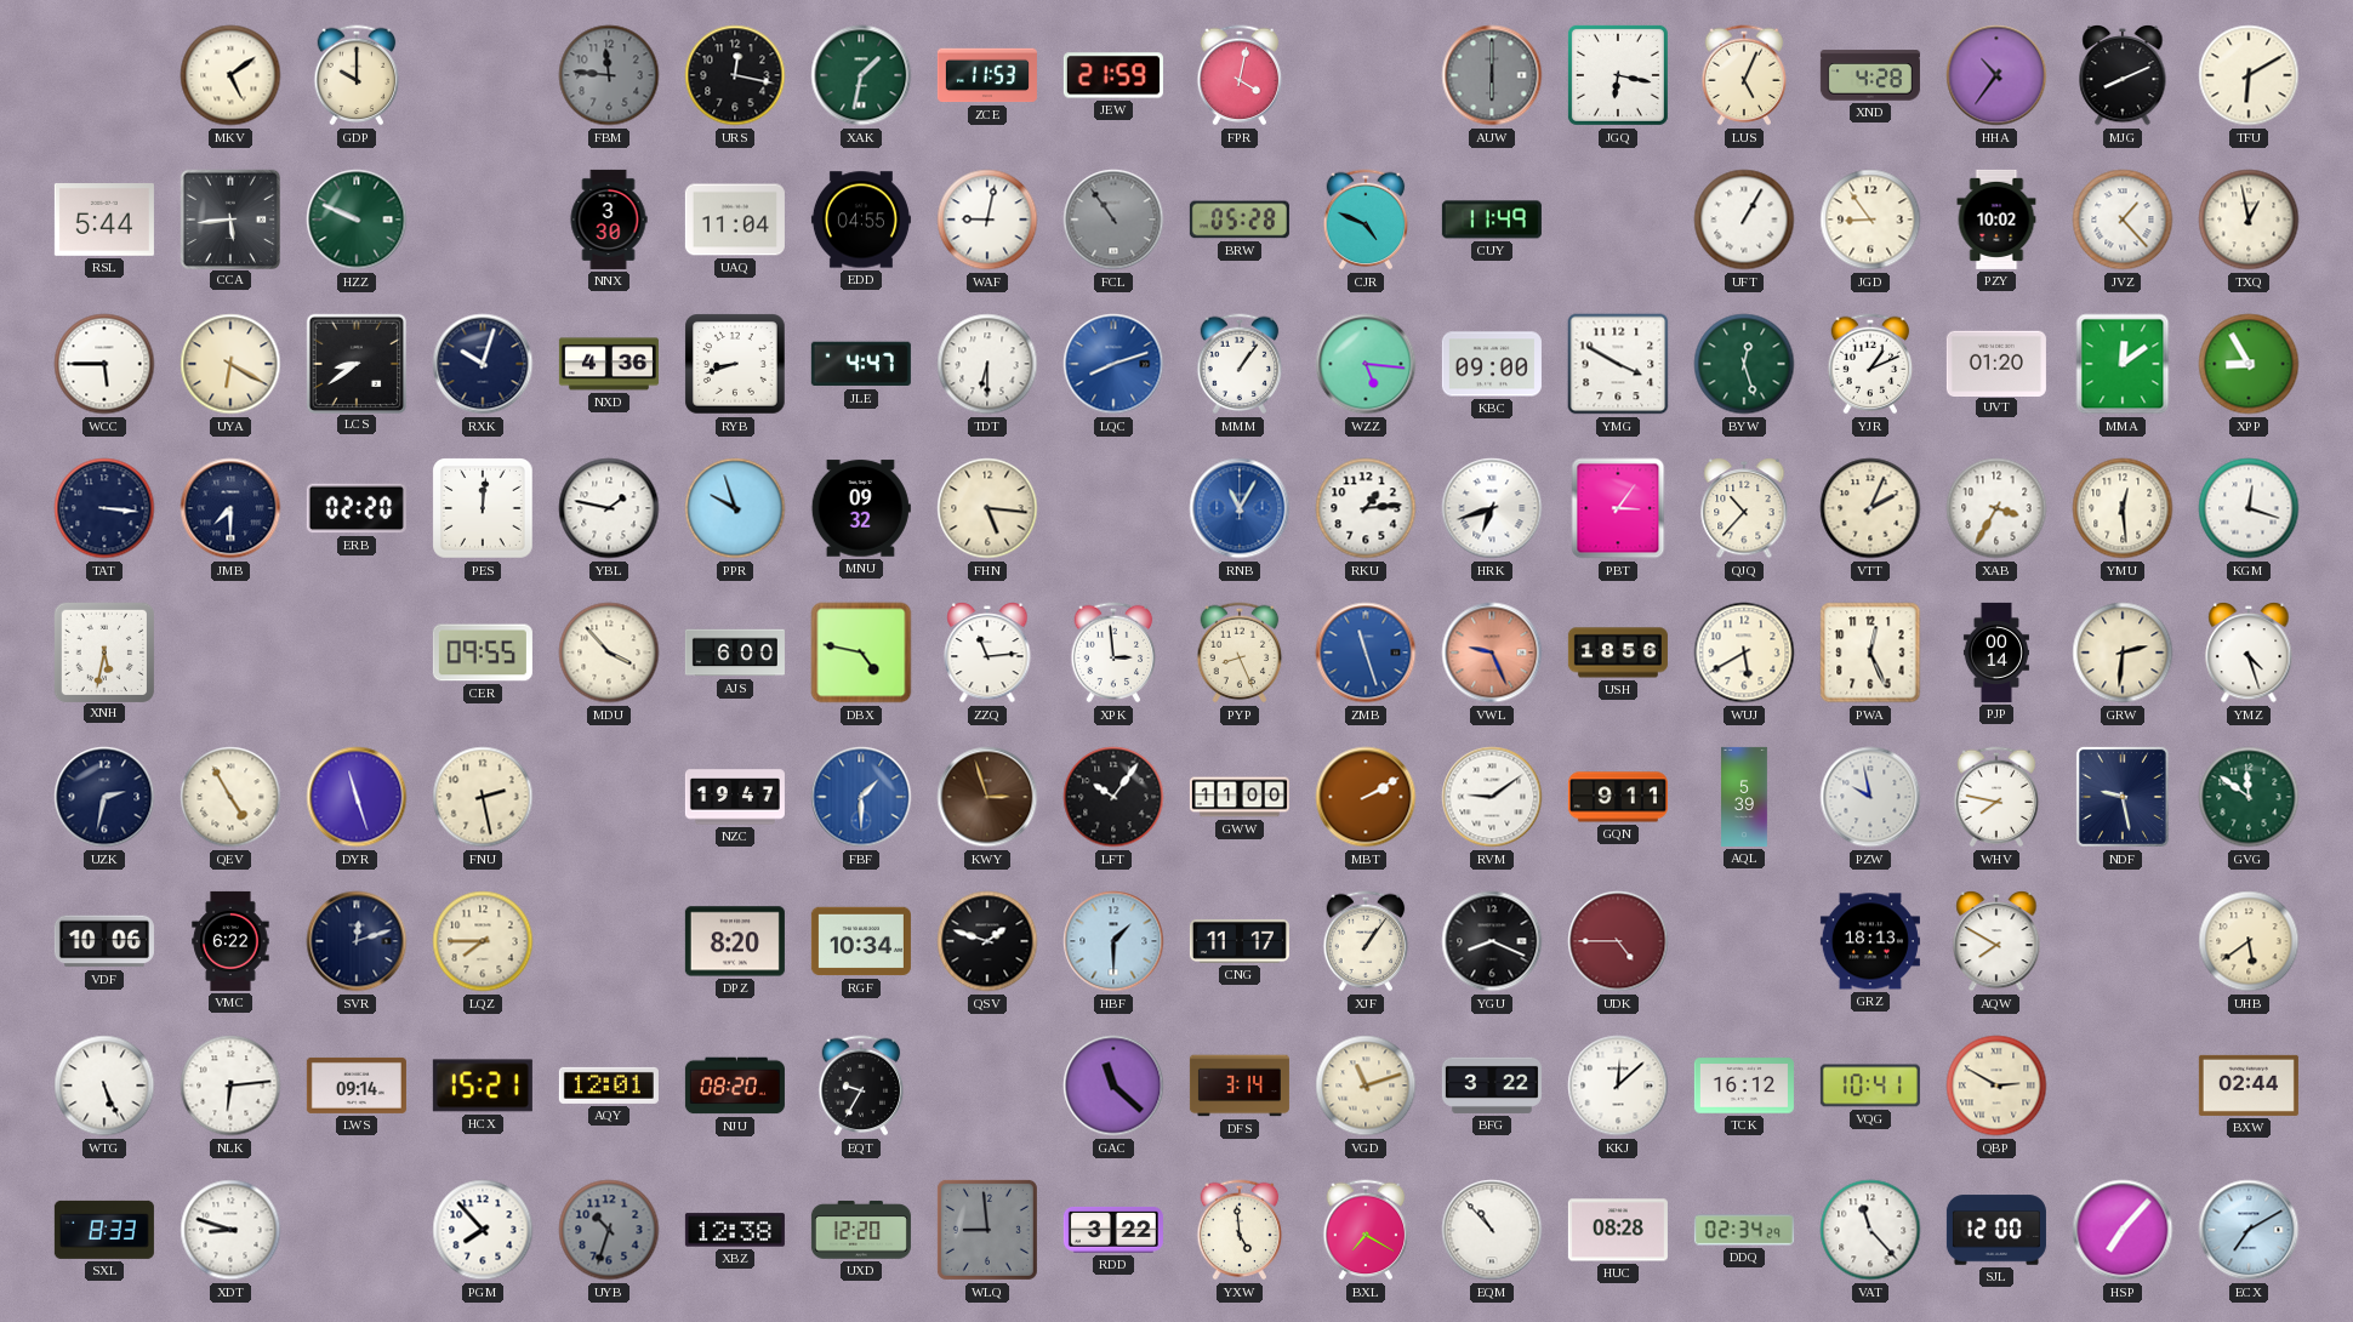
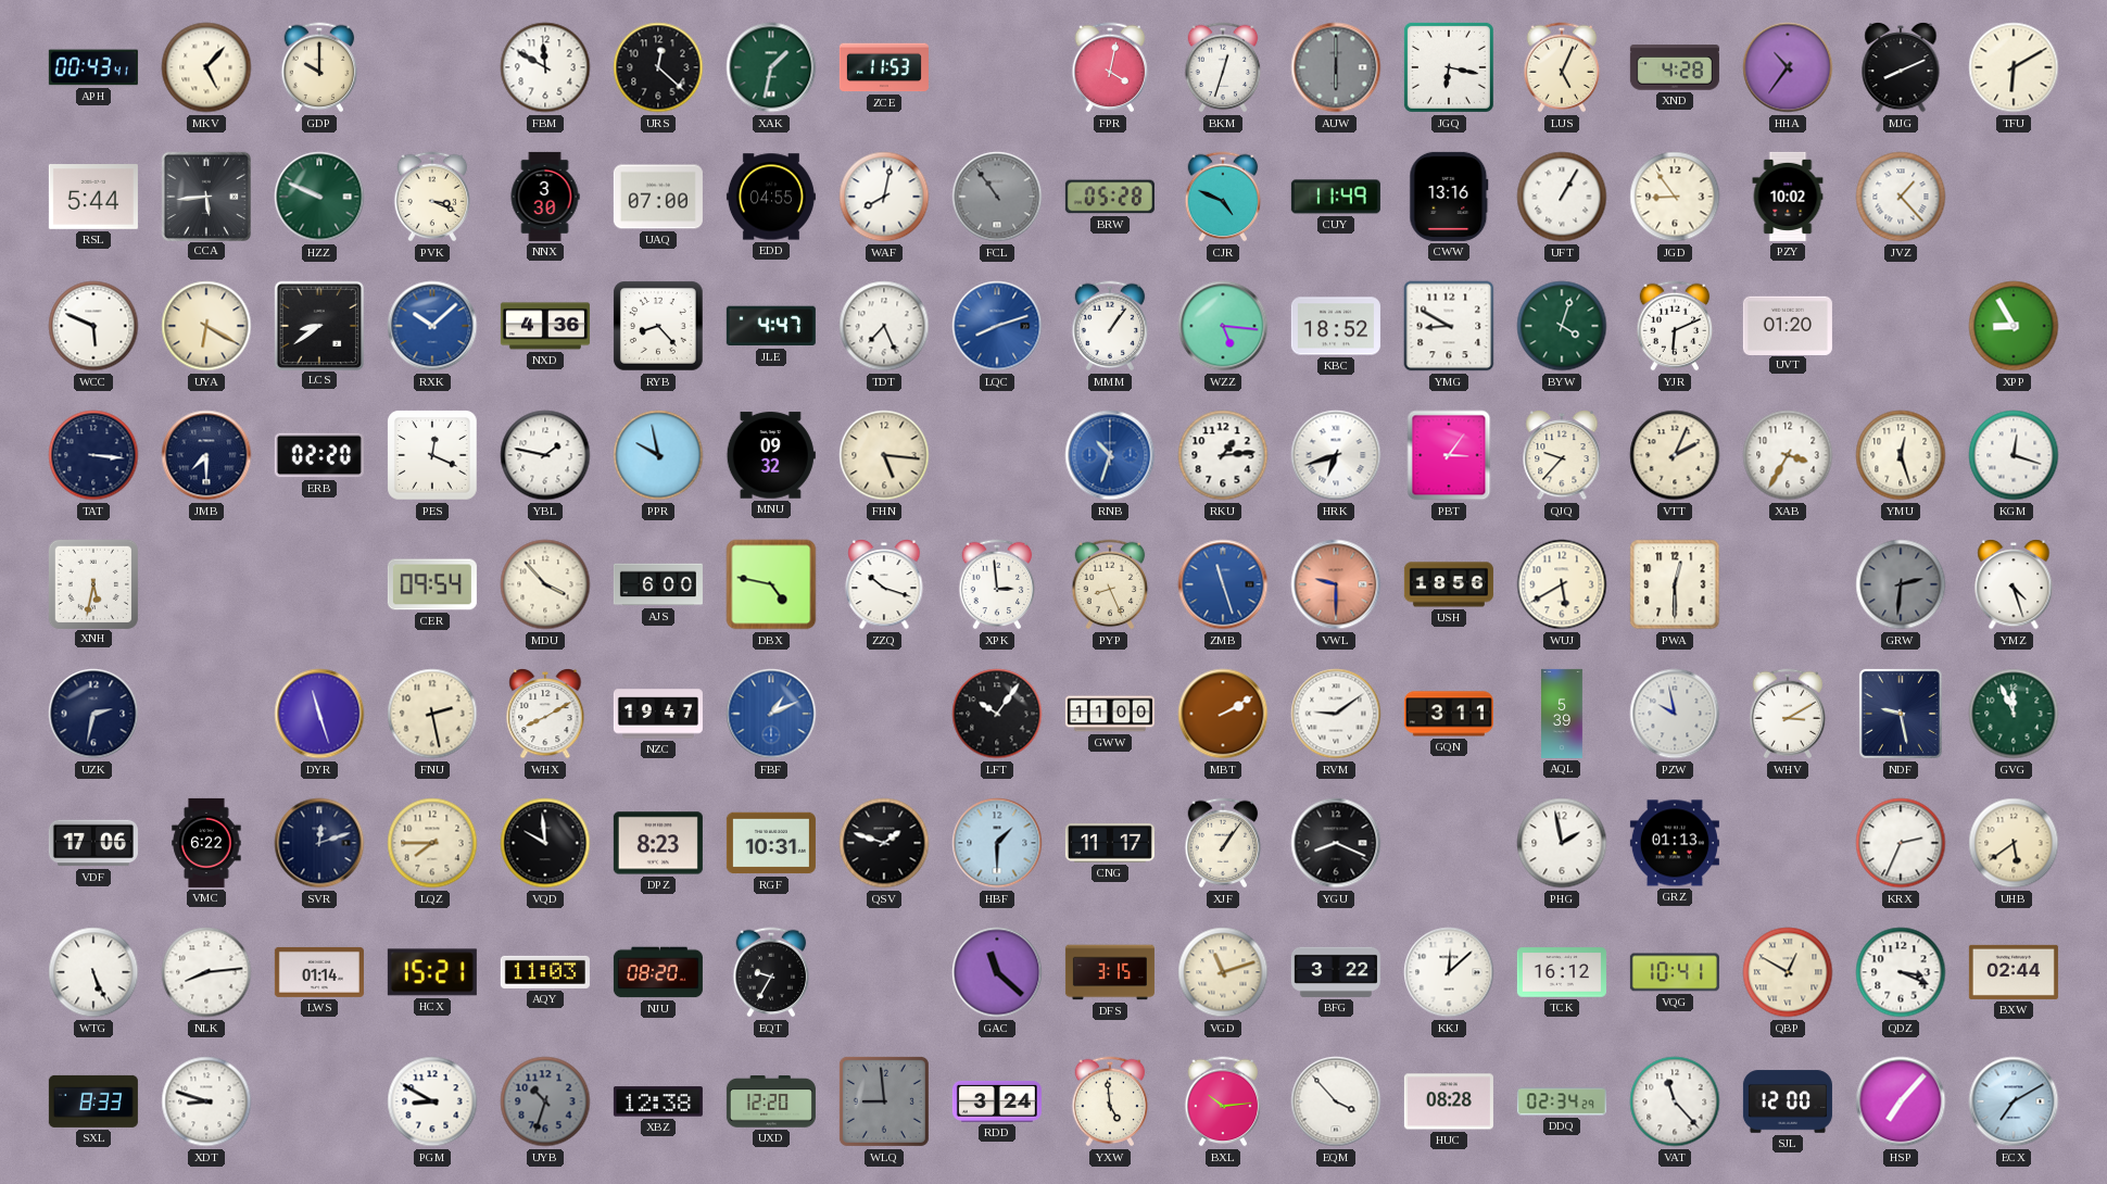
APH: none -> 00:43
MKV: 5:09 -> 5:07
FBM: 11:46 -> 11:50
FBM dial: grey -> white
URS: 12:17 -> 12:22
JEW: 21:59 -> none
BKM: none -> 12:33
PVK: none -> 3:19
UAQ: 11:04 -> 07:00
WAF: 9:02 -> 8:02
CWW: none -> 13:16
TXQ: 12:58 -> none
WCC: 5:45 -> 5:49
RXK: 10:03 -> 10:08
RXK dial: navy -> blue
RYB: 8:42 -> 8:23
TDT: 6:30 -> 7:26
KBC: 09:00 -> 18:52
YMG: 3:50 -> 8:50
BYW: 12:27 -> 4:03
YJR: 1:11 -> 6:11
MMA: 12:09 -> none
PES: 12:01 -> 12:19
PPR: 9:57 -> 9:58
RNB: 11:05 -> 10:33
QJQ: 10:37 -> 9:37
YMU: 12:29 -> 12:27
CER: 09:55 -> 09:54
ZZQ: 11:14 -> 10:18
VWL: 9:26 -> 9:30
PWA: 12:26 -> 12:30
PJP: 00:14 -> none
GRW dial: cream -> grey
QEV: 4:55 -> none
WHX: none -> 8:10
FBF: 1:30 -> 1:11
KWY: 2:57 -> none
GQN: 9:11 -> 3:11
WHV: 7:47 -> 3:10
GVG: 11:51 -> 11:56
VDF: 10:06 -> 17:06
VQD: none -> 9:59
DPZ: 8:20 -> 8:23
RGF: 10:34 -> 10:31
UDK: 4:45 -> none
PHG: none -> 1:58
GRZ: 18:13 -> 01:13
AQW: 7:50 -> none
KRX: none -> 2:34
NLK: 6:14 -> 8:14
LWS: 09:14 -> 01:14
AQY: 12:01 -> 11:03
DFS: 3:14 -> 3:15
QBP: 2:50 -> 12:50
QDZ: none -> 3:19
PGM: 7:53 -> 8:50
RDD: 3:22 -> 3:24
BXL: 7:20 -> 10:14
EQM: 10:53 -> 3:53
